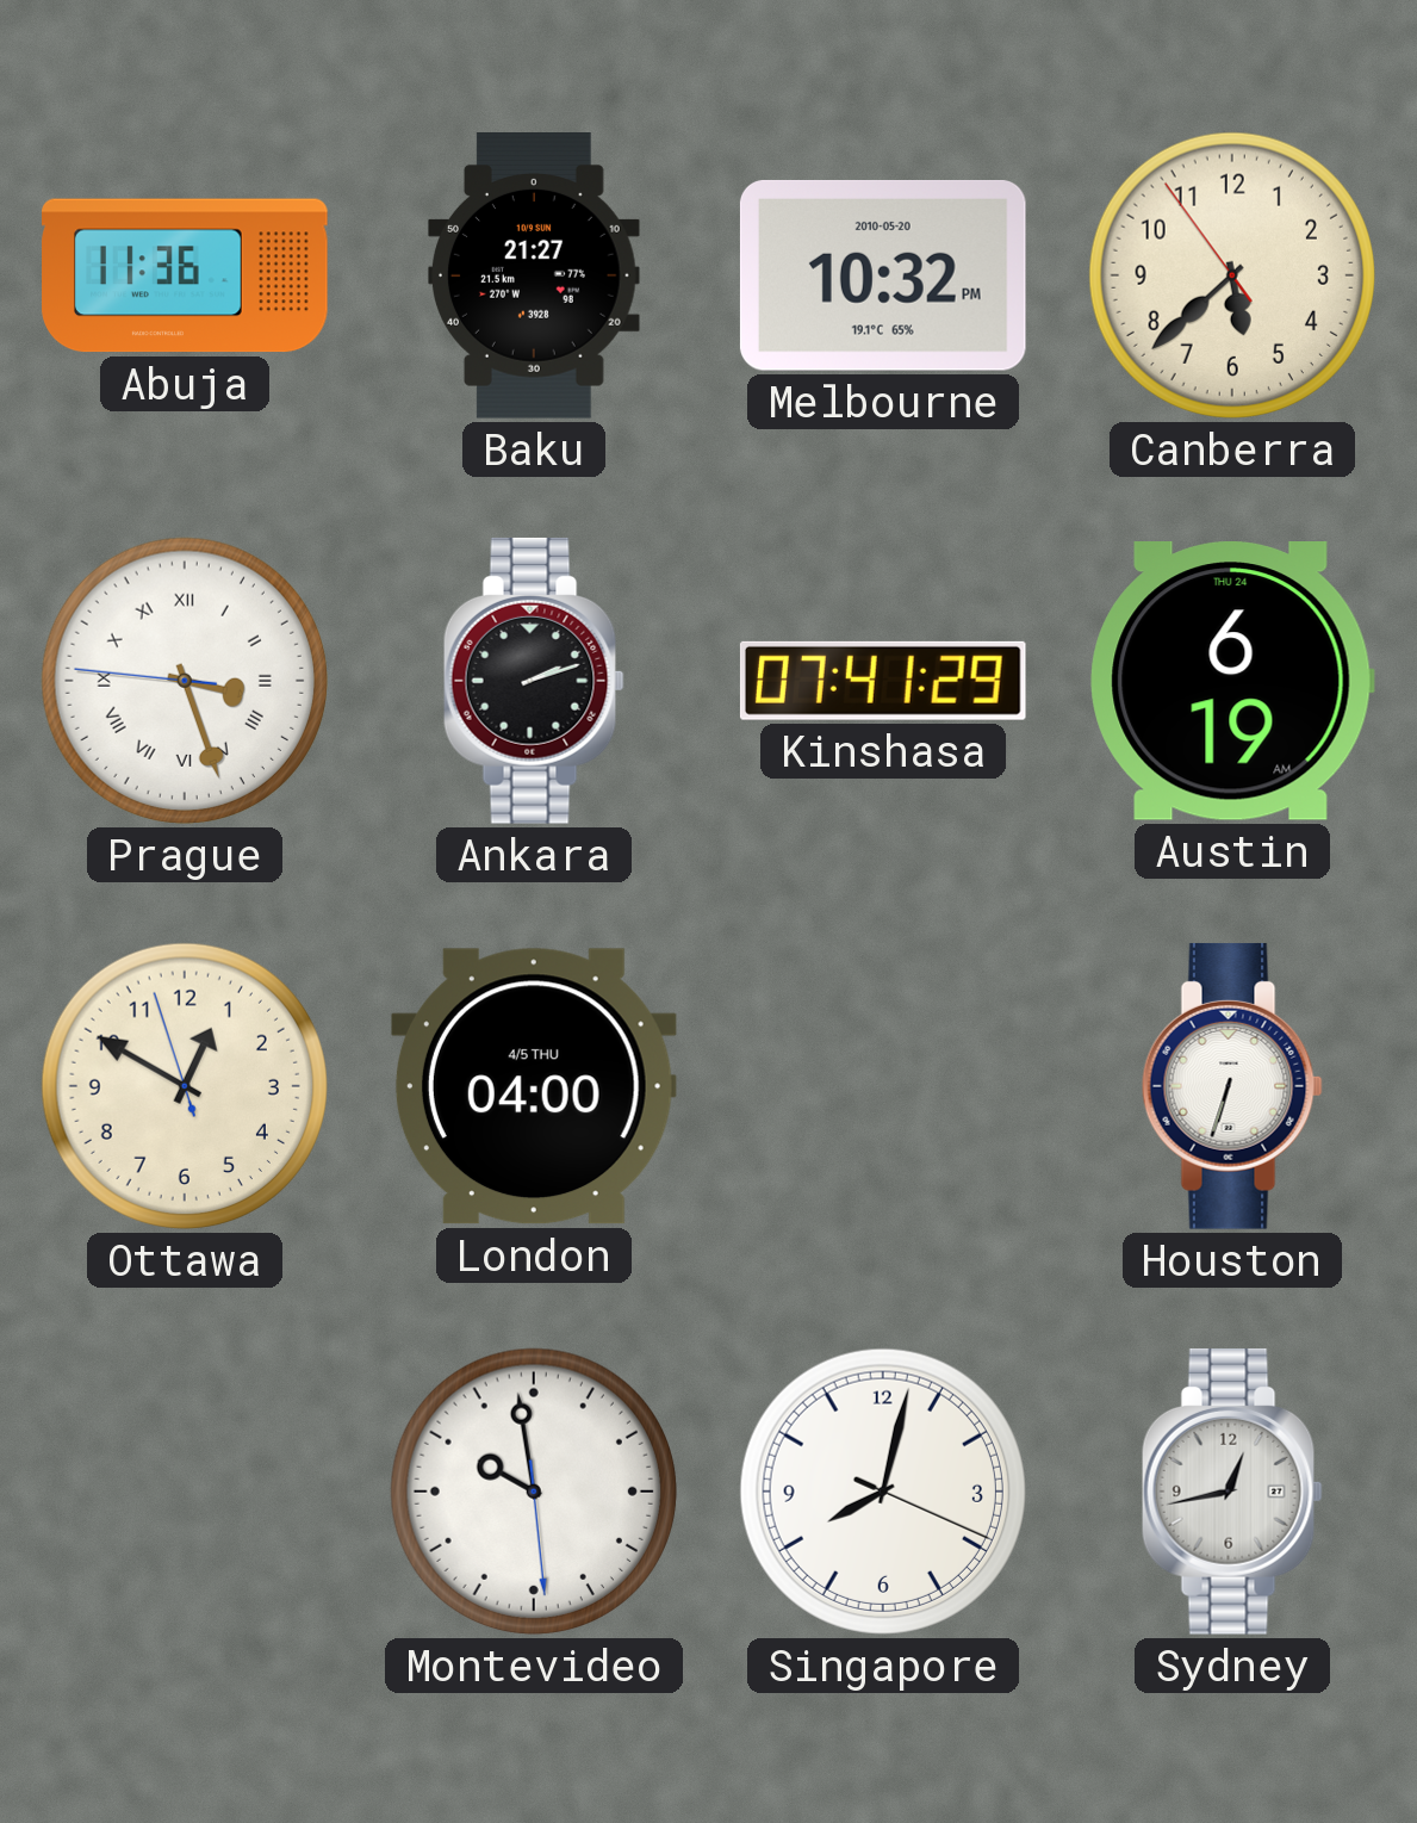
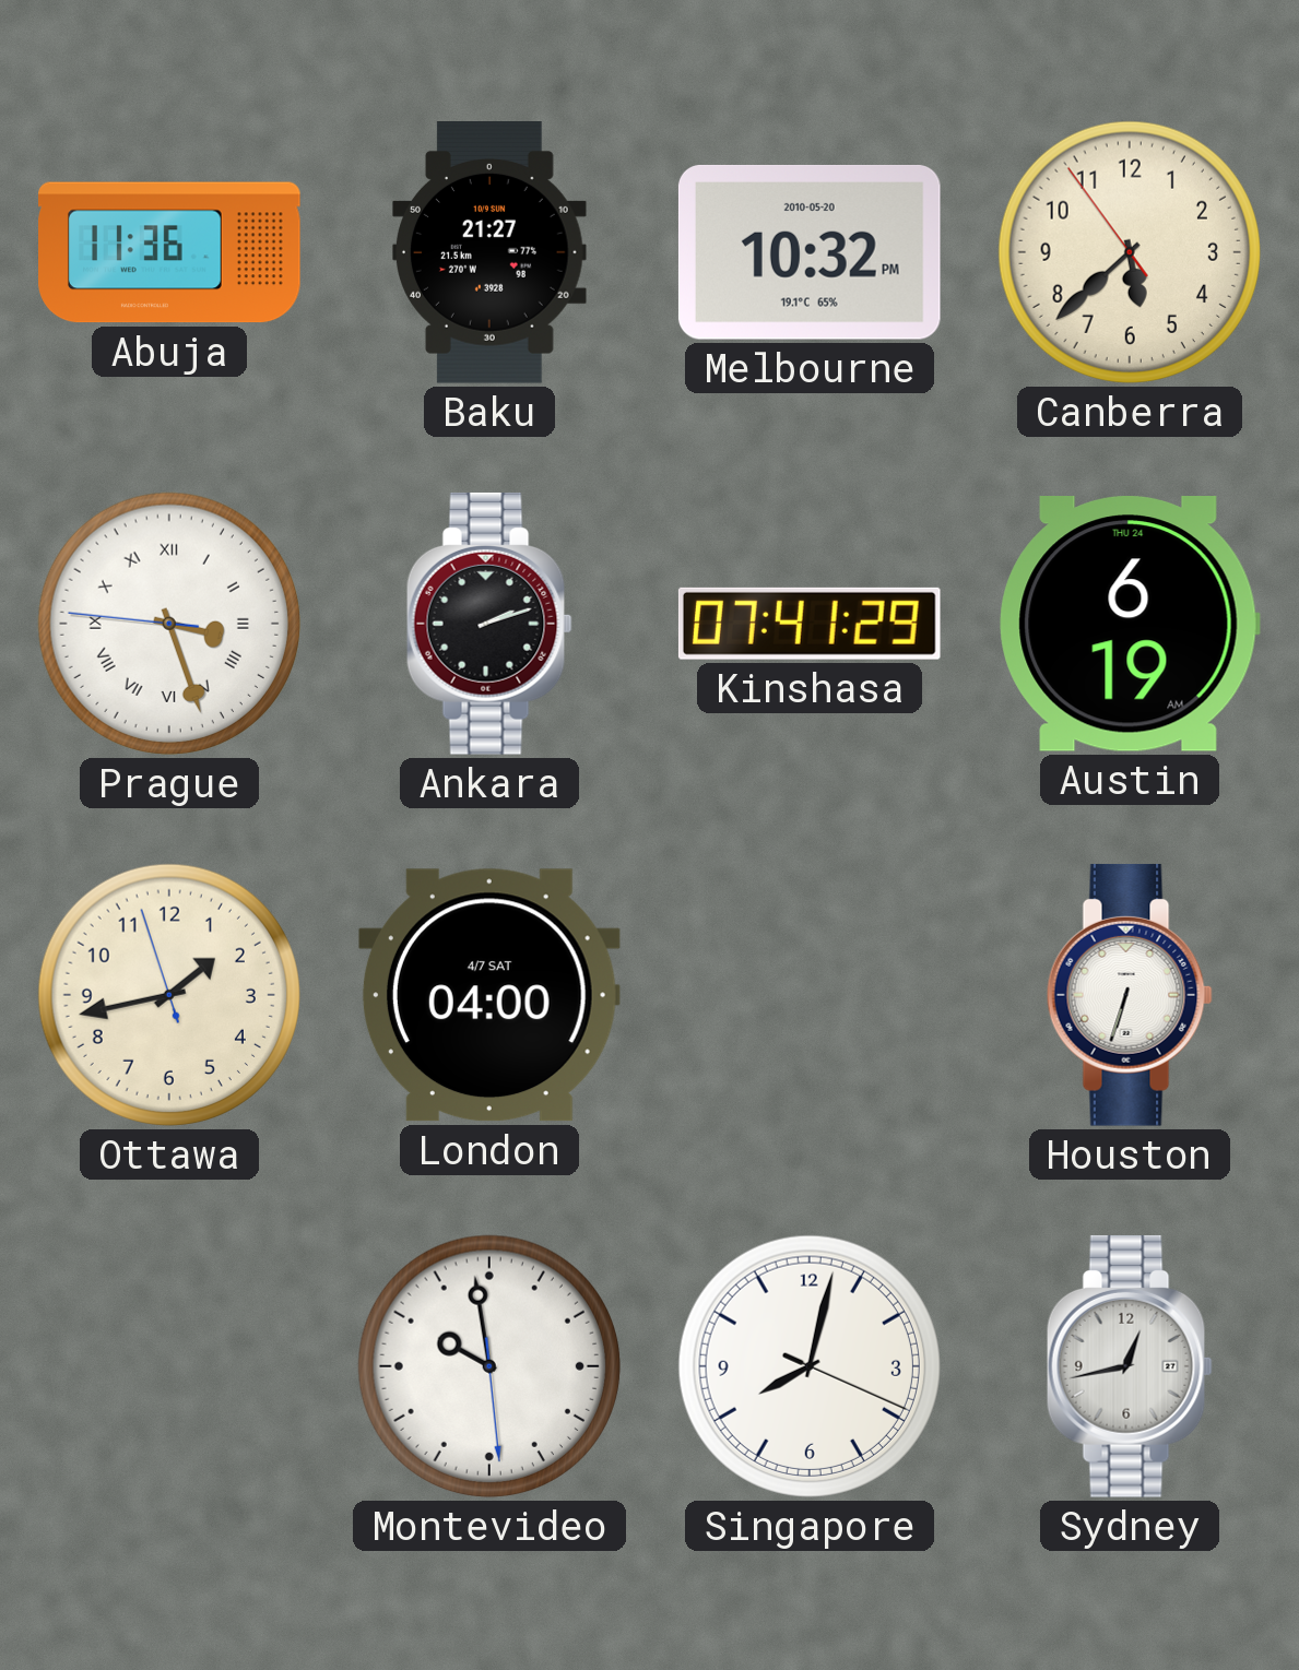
Ottawa: 12:49 -> 1:42
London date: 4/5 THU -> 4/7 SAT
